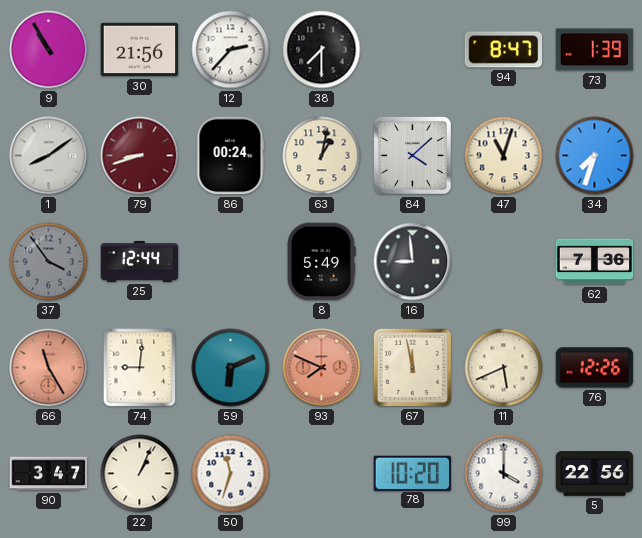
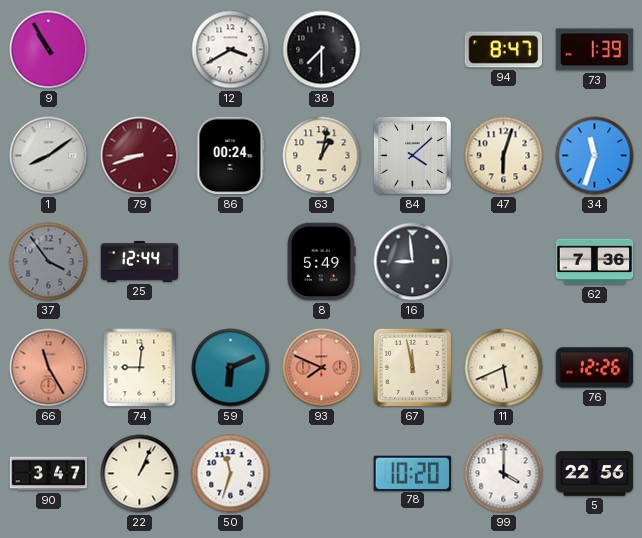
30: 21:56 -> none
12: 2:37 -> 3:40
47: 11:03 -> 6:03
34: 7:33 -> 11:33
